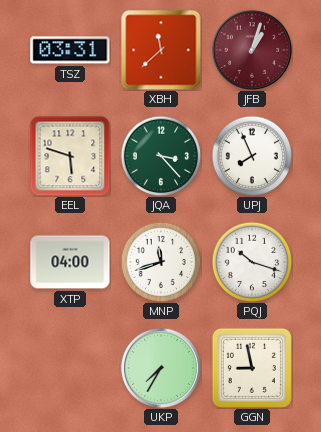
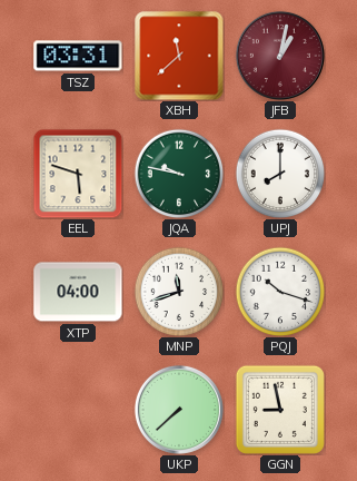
JFB: 1:03 -> 1:02
JQA: 3:23 -> 9:47
UPJ: 7:56 -> 8:00
UKP: 7:35 -> 7:38
